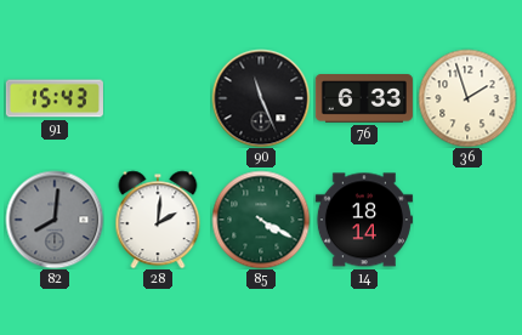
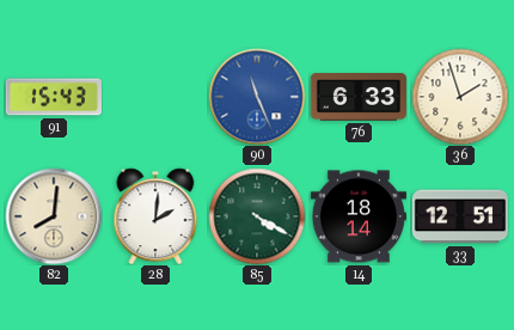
90 dial: black -> blue
82 dial: grey -> cream
33: none -> 12:51
